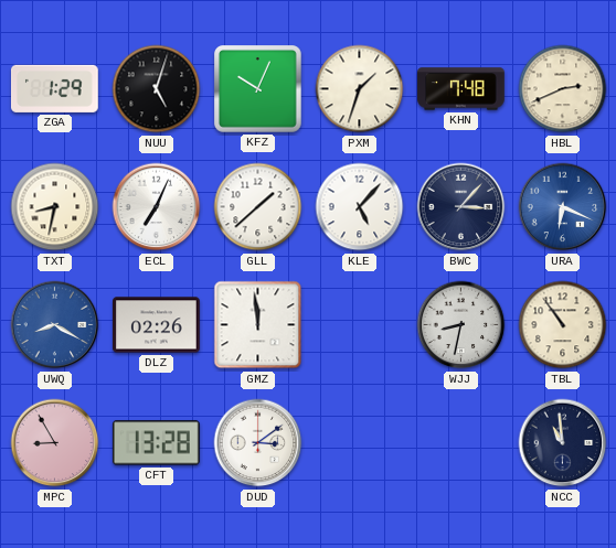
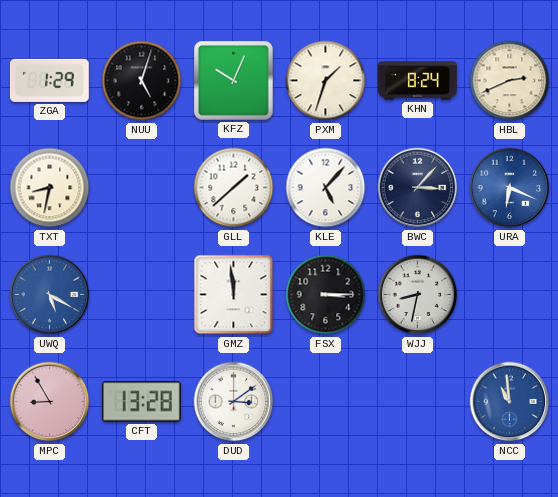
KHN: 7:48 -> 8:24
ECL: 7:04 -> none
UWQ: 8:20 -> 5:20
DLZ: 02:26 -> none
FSX: none -> 3:15
TBL: 10:54 -> none
NCC dial: navy -> blue
